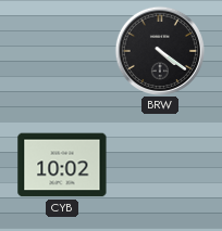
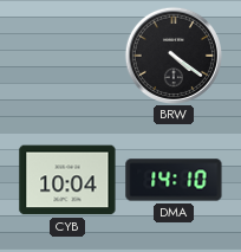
CYB: 10:02 -> 10:04
DMA: none -> 14:10
